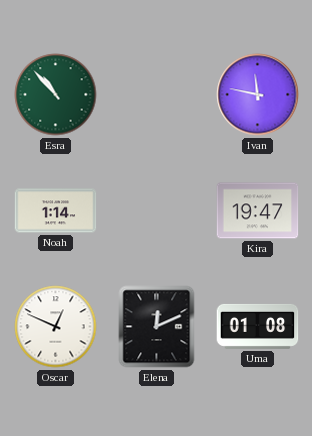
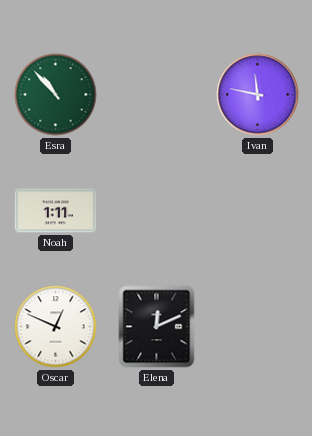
Noah: 1:14 -> 1:11
Kira: 19:47 -> none
Uma: 01:08 -> none
